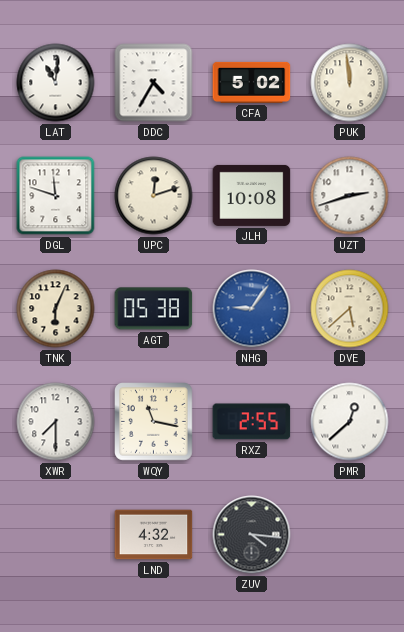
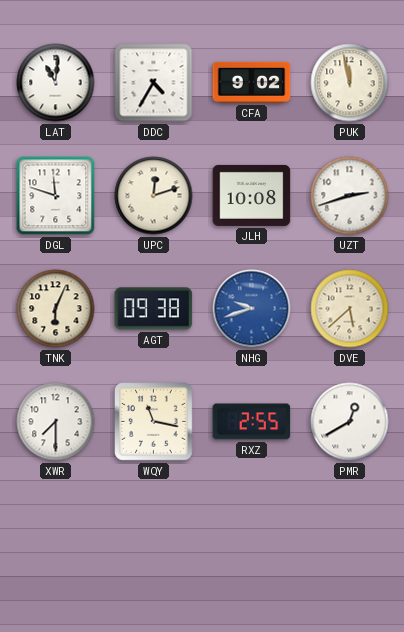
CFA: 5:02 -> 9:02
PUK: 11:59 -> 11:58
AGT: 05:38 -> 09:38
NHG: 9:06 -> 9:42
PMR: 12:38 -> 12:40
LND: 4:32 -> none
ZUV: 4:16 -> none
